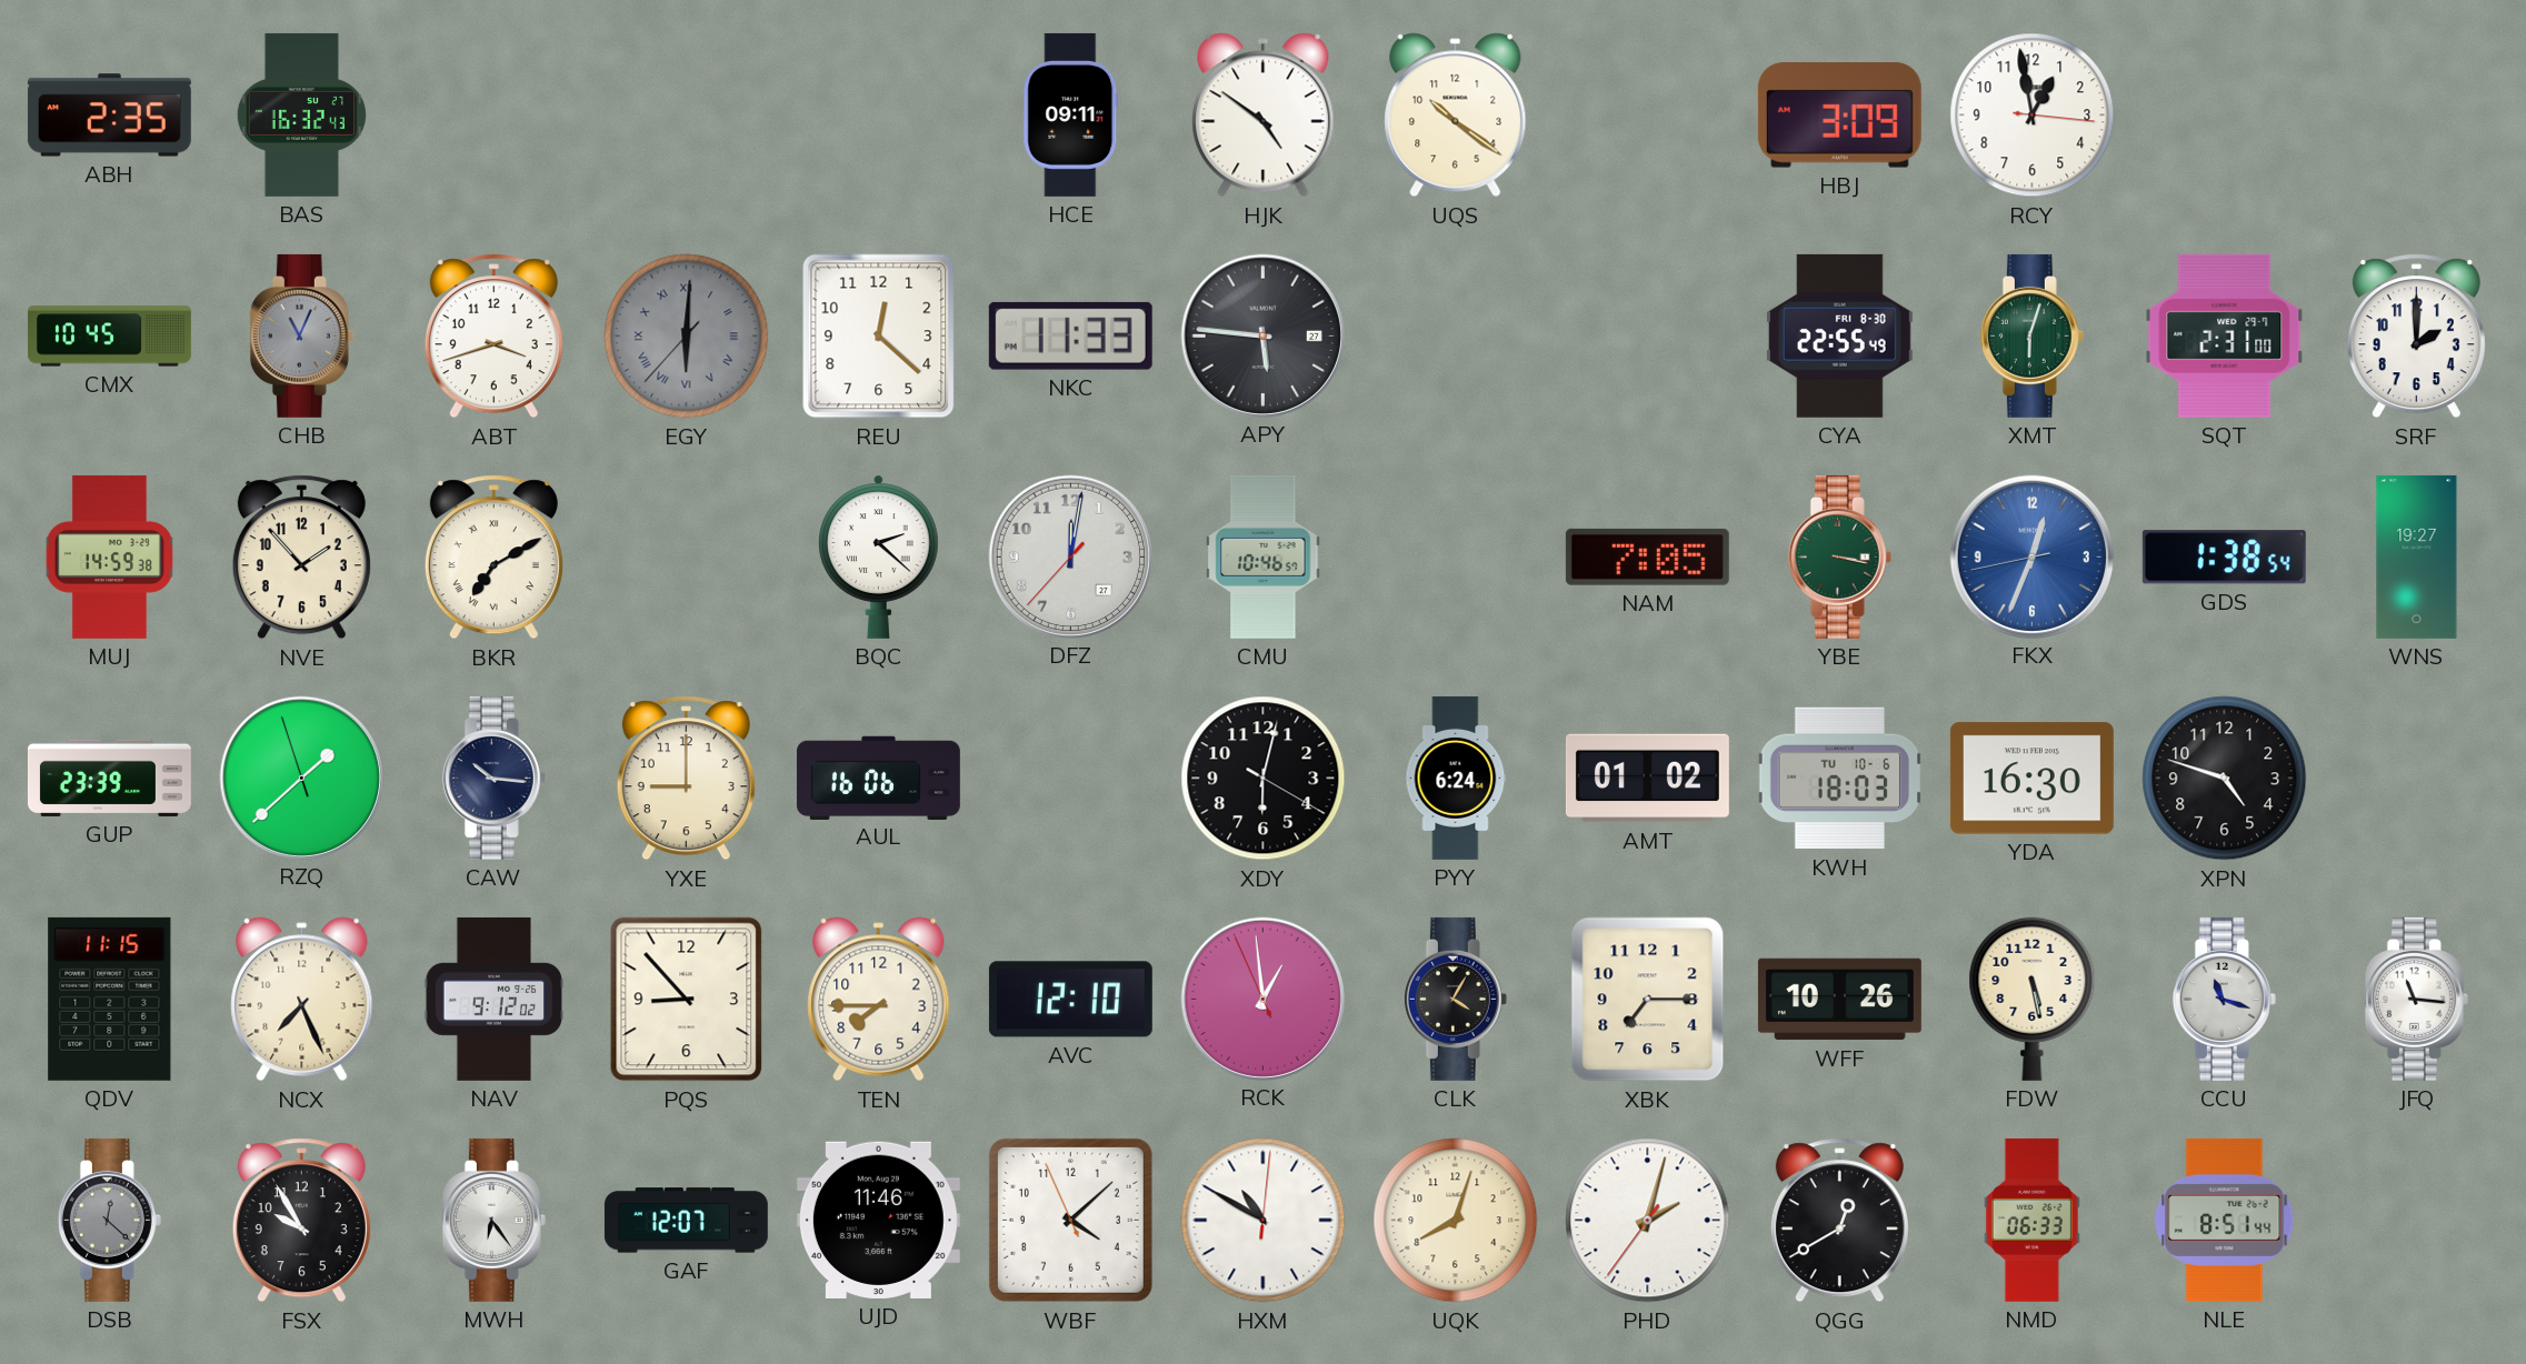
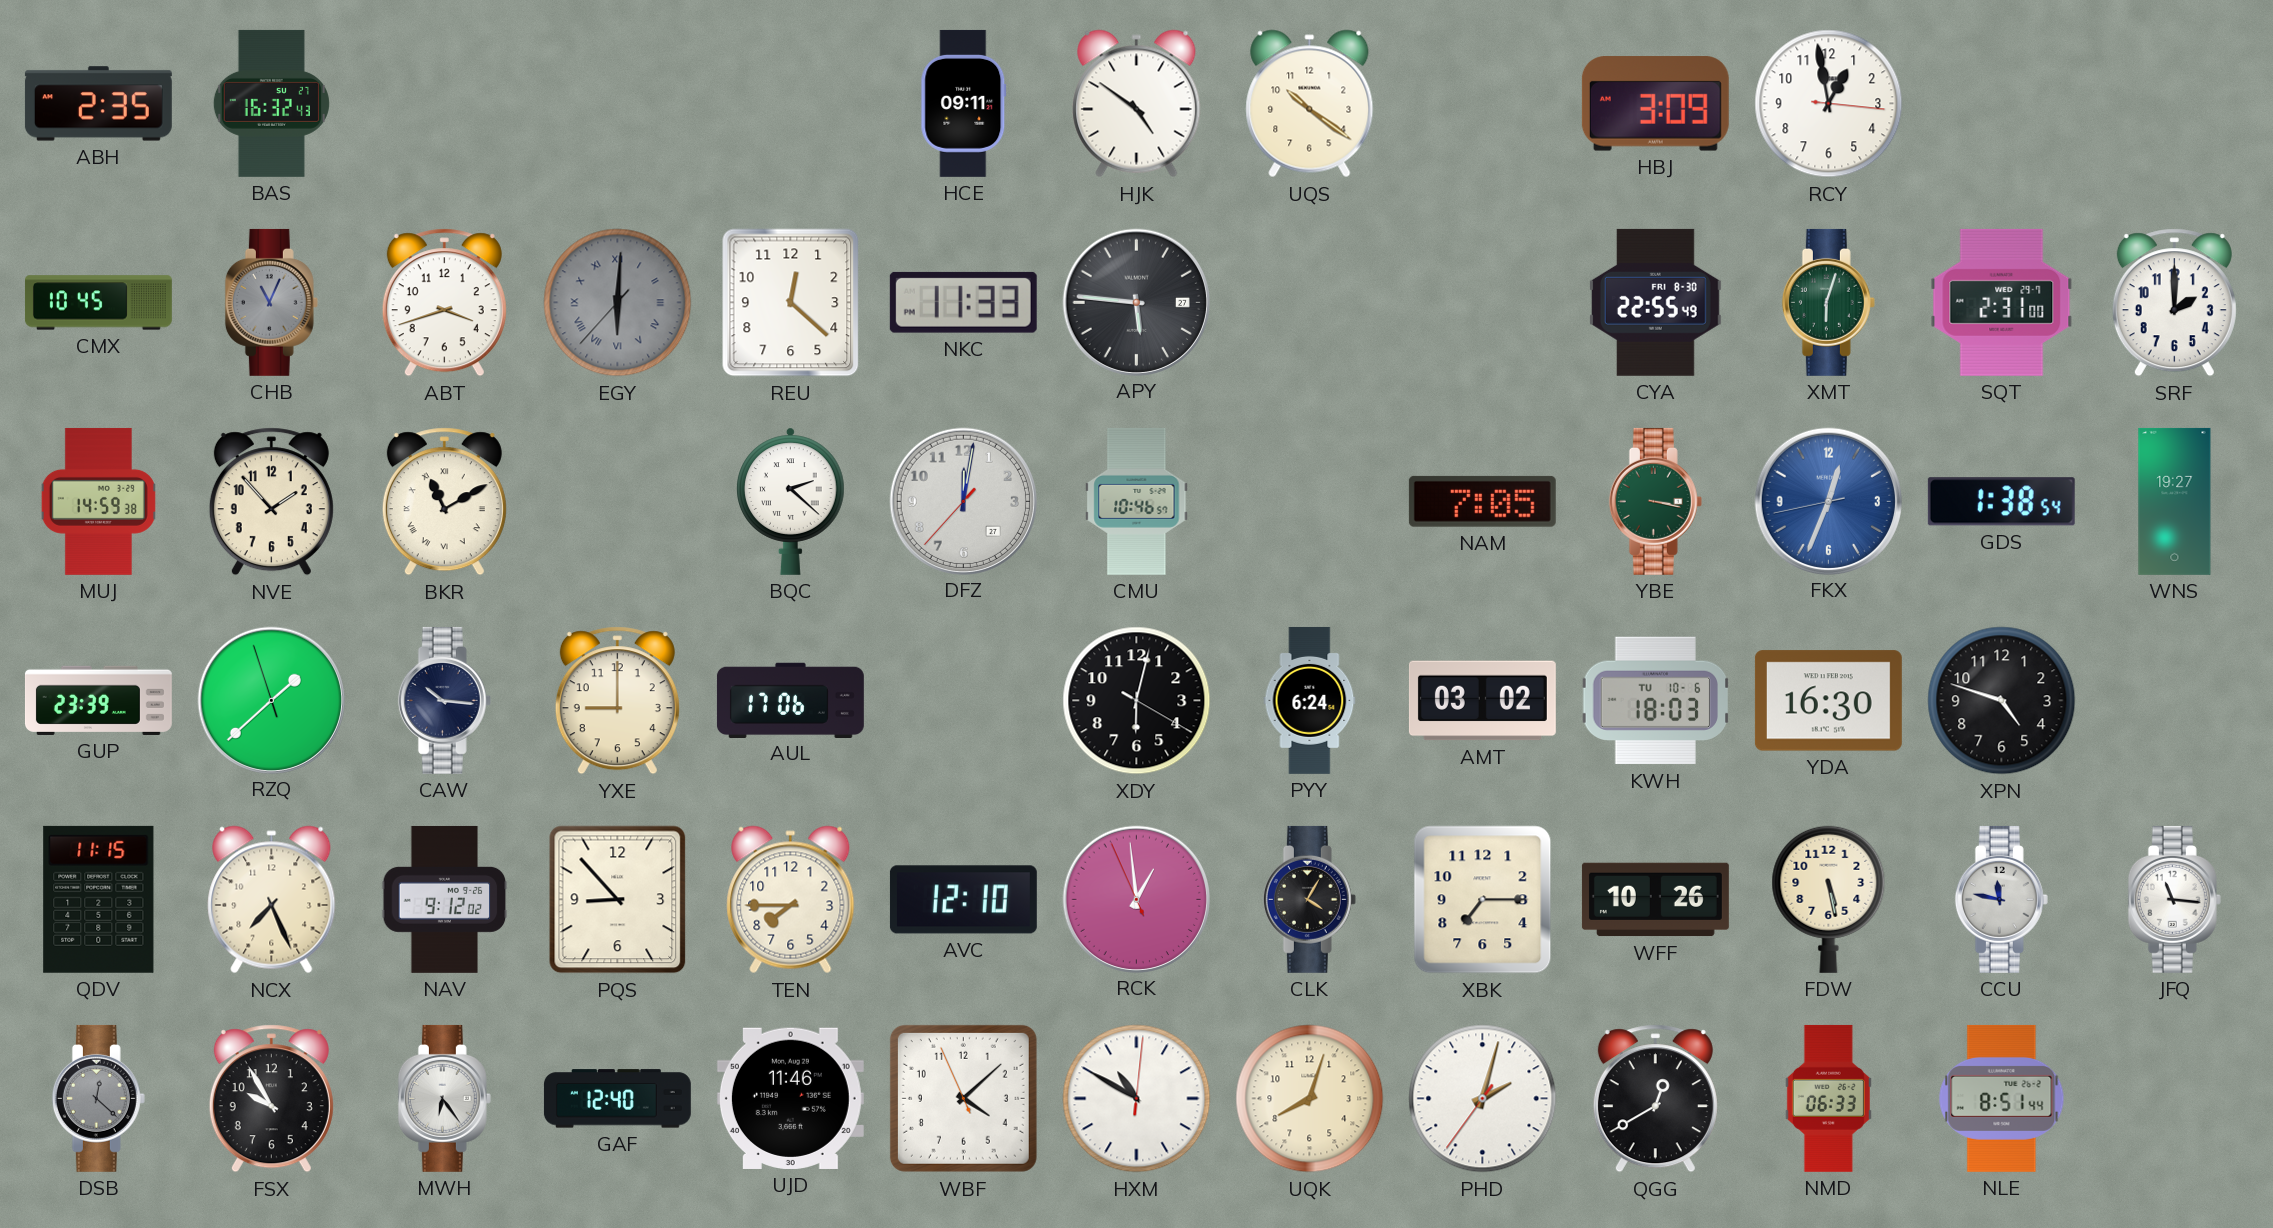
BKR: 7:10 -> 11:10
AUL: 16:06 -> 17:06
AMT: 01:02 -> 03:02
CCU: 11:18 -> 11:47
GAF: 12:07 -> 12:40
